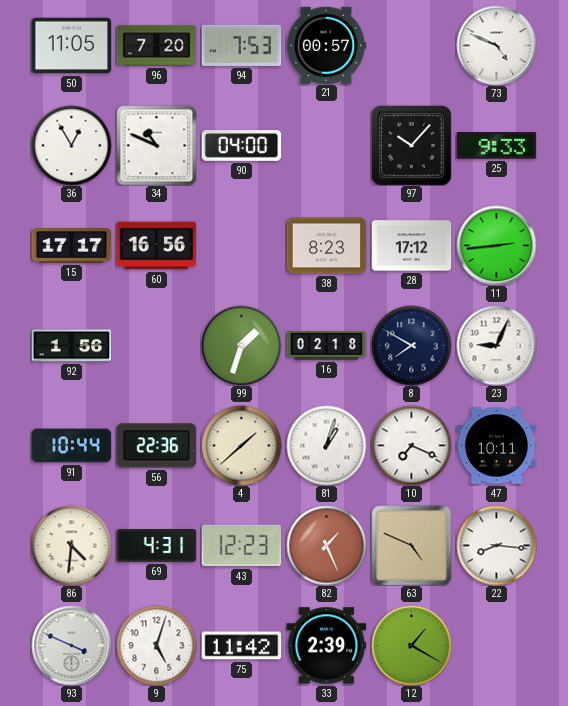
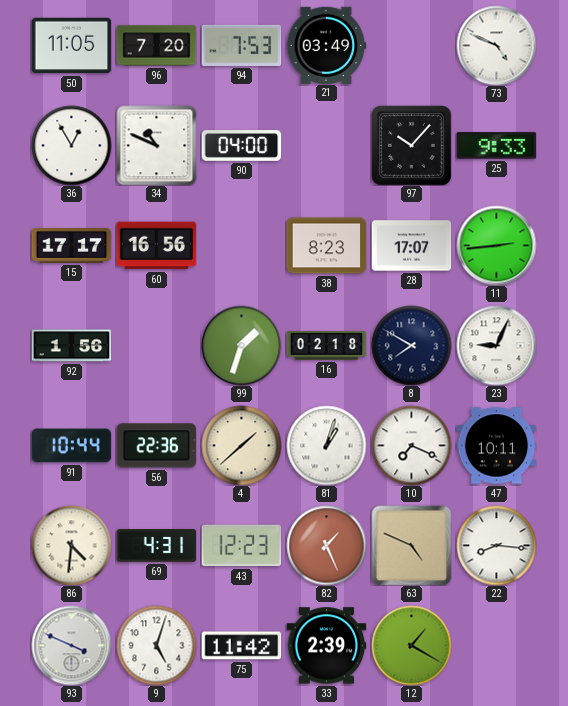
21: 00:57 -> 03:49
28: 17:12 -> 17:07
